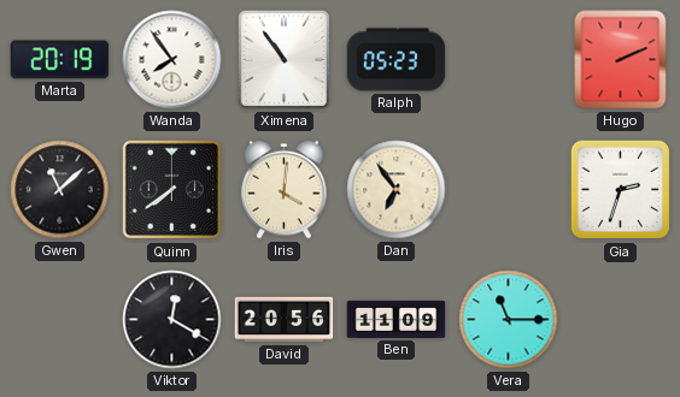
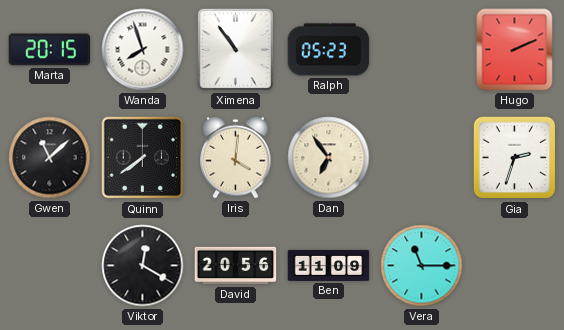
Marta: 20:19 -> 20:15
Wanda: 7:54 -> 7:57
